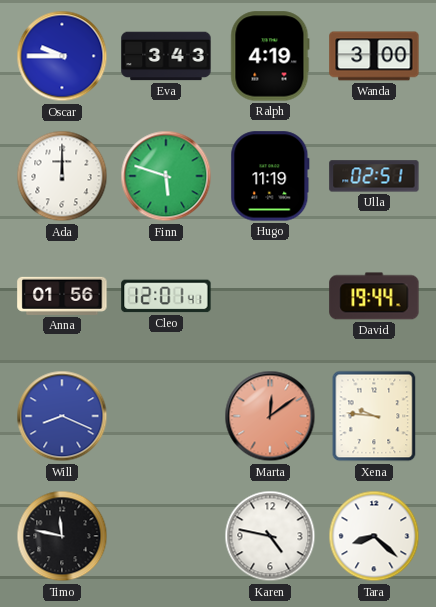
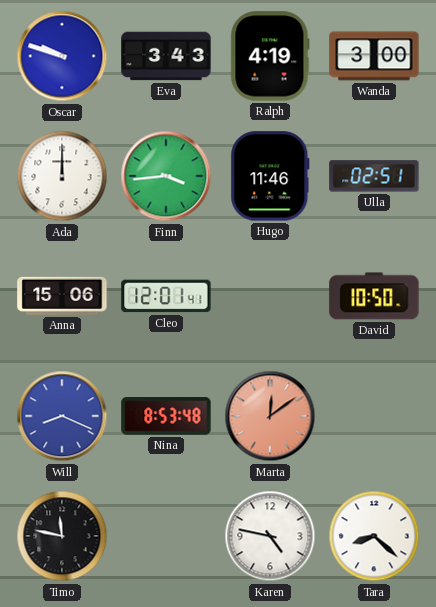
Oscar: 9:45 -> 9:48
Finn: 5:48 -> 3:44
Hugo: 11:19 -> 11:46
Anna: 01:56 -> 15:06
David: 19:44 -> 10:50
Nina: none -> 8:53
Xena: 9:46 -> none
